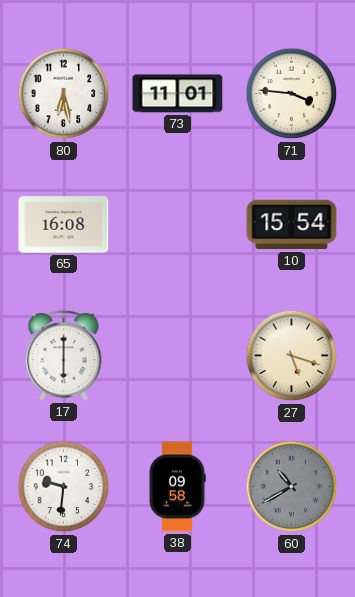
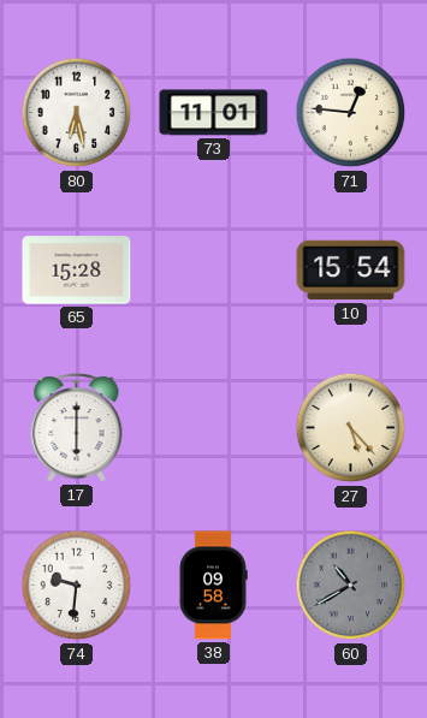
71: 3:46 -> 12:46
65: 16:08 -> 15:28
27: 5:18 -> 5:23
